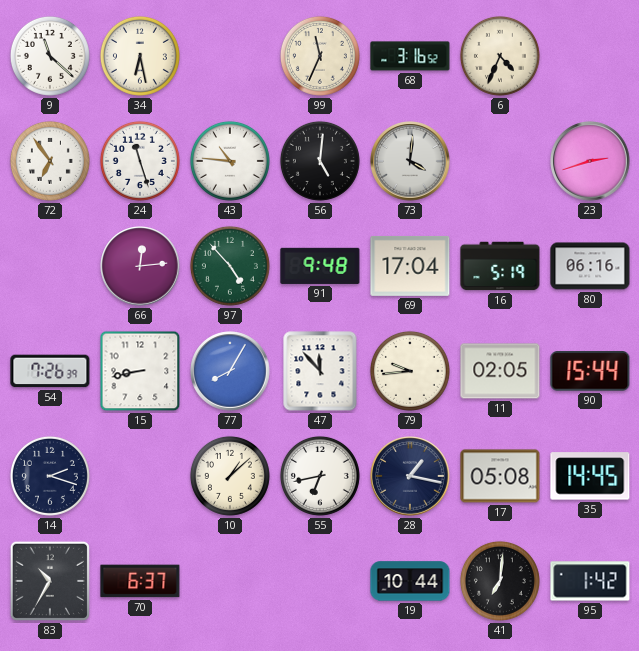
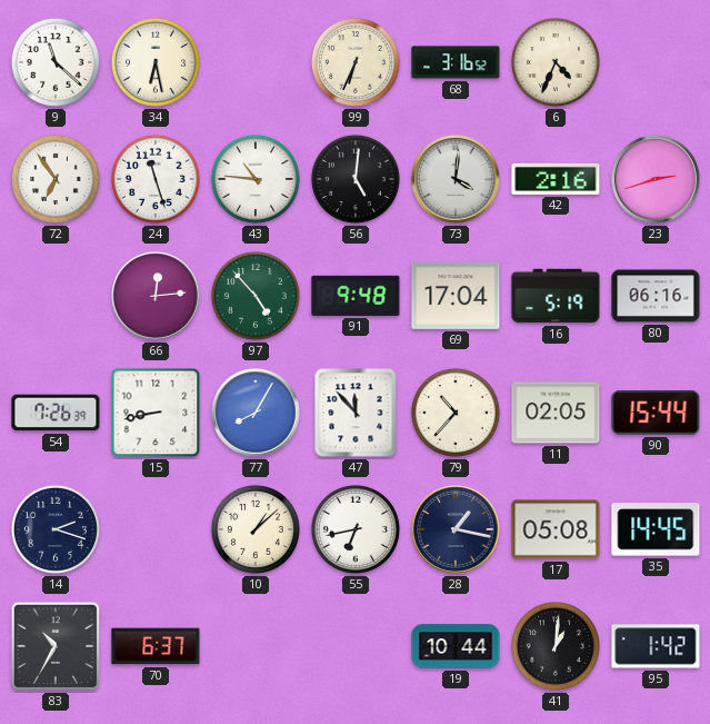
99: 11:34 -> 6:34
42: none -> 2:16
79: 9:44 -> 10:37
41: 7:01 -> 1:01
